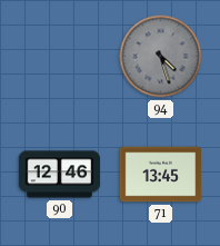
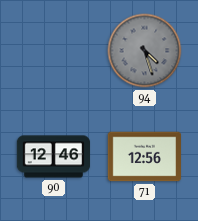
71: 13:45 -> 12:56
